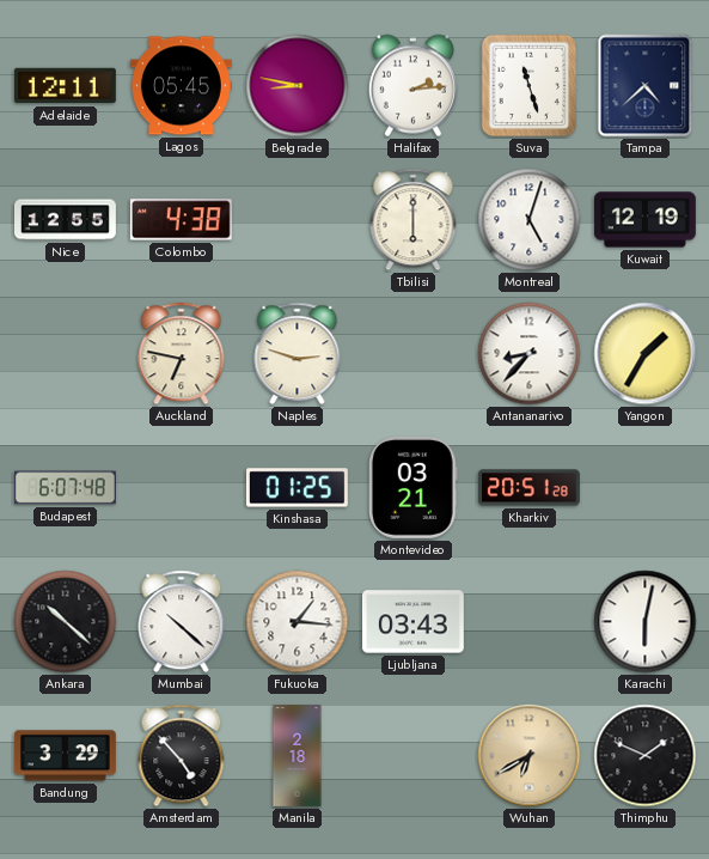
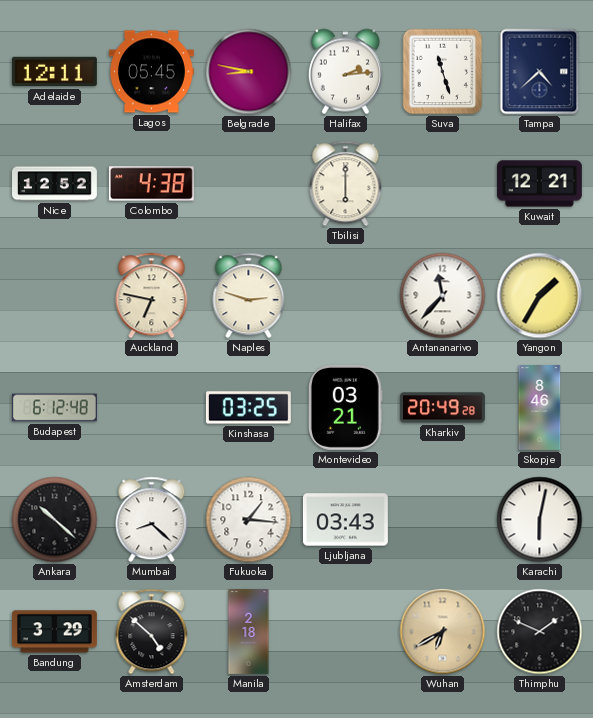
Nice: 12:55 -> 12:52
Montreal: 5:03 -> none
Kuwait: 12:19 -> 12:21
Antananarivo: 8:37 -> 11:37
Budapest: 6:07 -> 6:12
Kinshasa: 01:25 -> 03:25
Kharkiv: 20:51 -> 20:49
Skopje: none -> 8:46
Mumbai: 10:22 -> 8:22
Amsterdam: 4:53 -> 4:52
